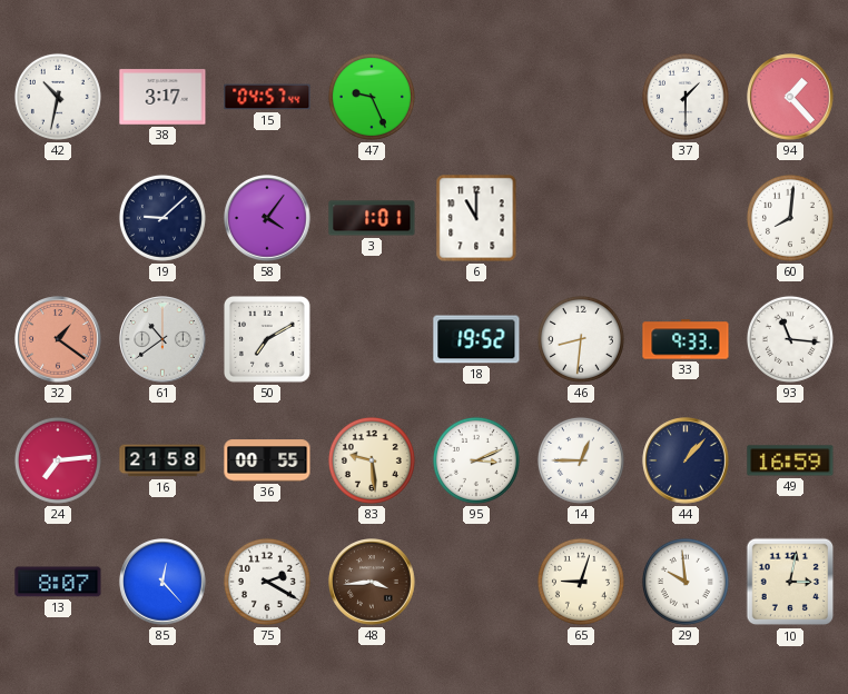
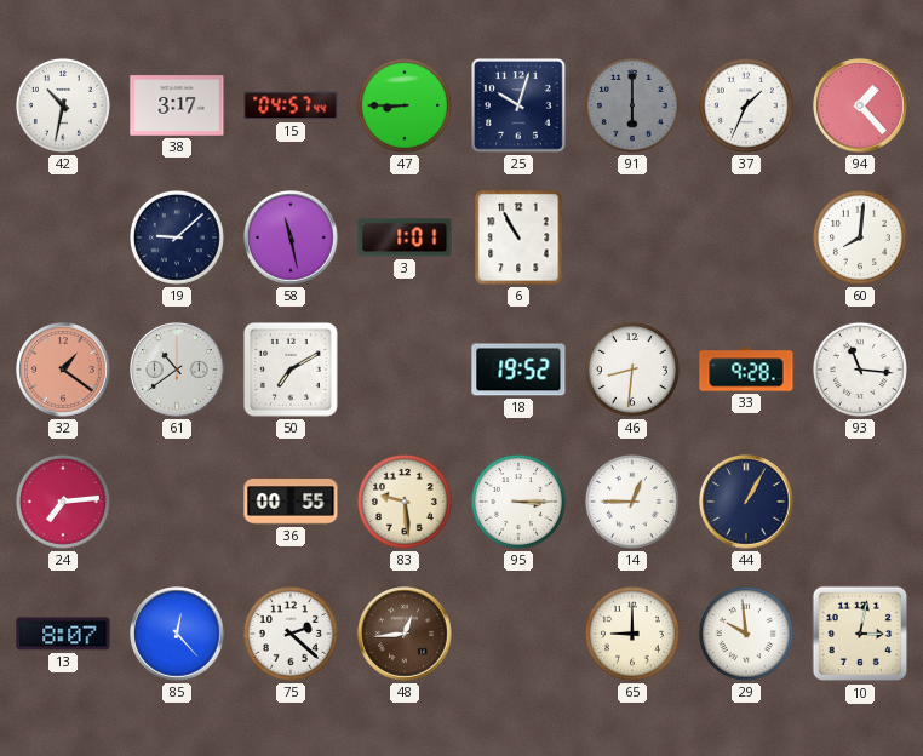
47: 9:26 -> 8:45
25: none -> 10:03
91: none -> 6:00
37: 1:30 -> 1:34
58: 4:06 -> 11:28
6: 11:00 -> 10:55
33: 9:33 -> 9:28
16: 21:58 -> none
95: 3:11 -> 3:15
44: 1:07 -> 1:05
49: 16:59 -> none
75: 2:20 -> 2:22
48: 3:44 -> 12:44
65: 9:03 -> 9:00
